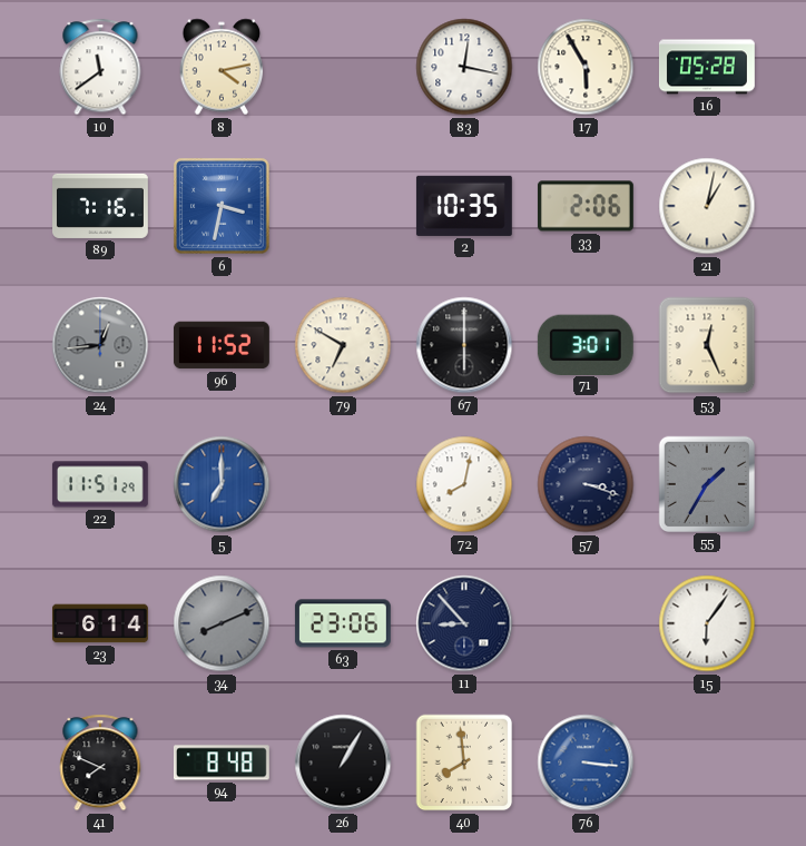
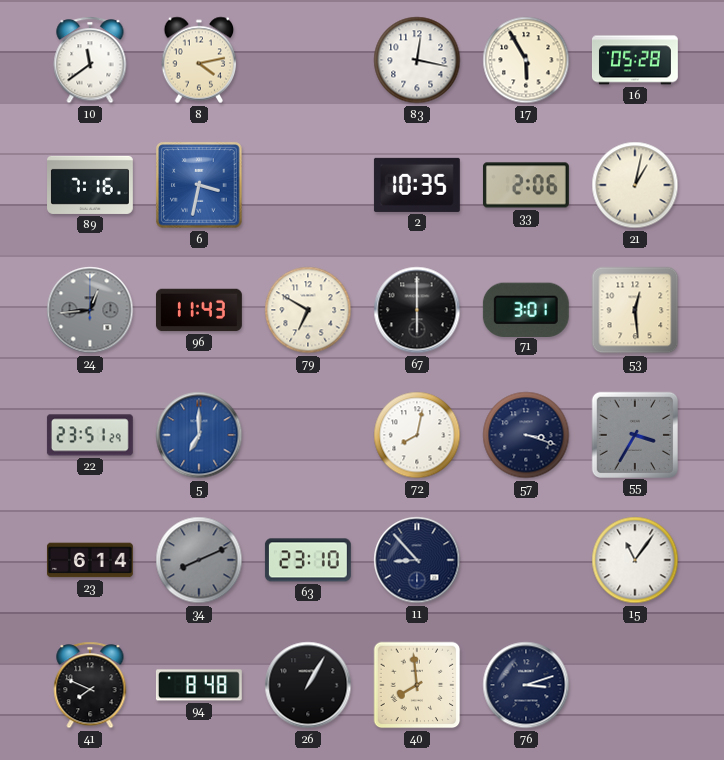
96: 11:52 -> 11:43
53: 12:26 -> 12:29
22: 11:51 -> 23:51
55: 1:35 -> 3:35
63: 23:06 -> 23:10
15: 6:06 -> 11:06
76: 3:16 -> 3:12
76 dial: blue -> navy
